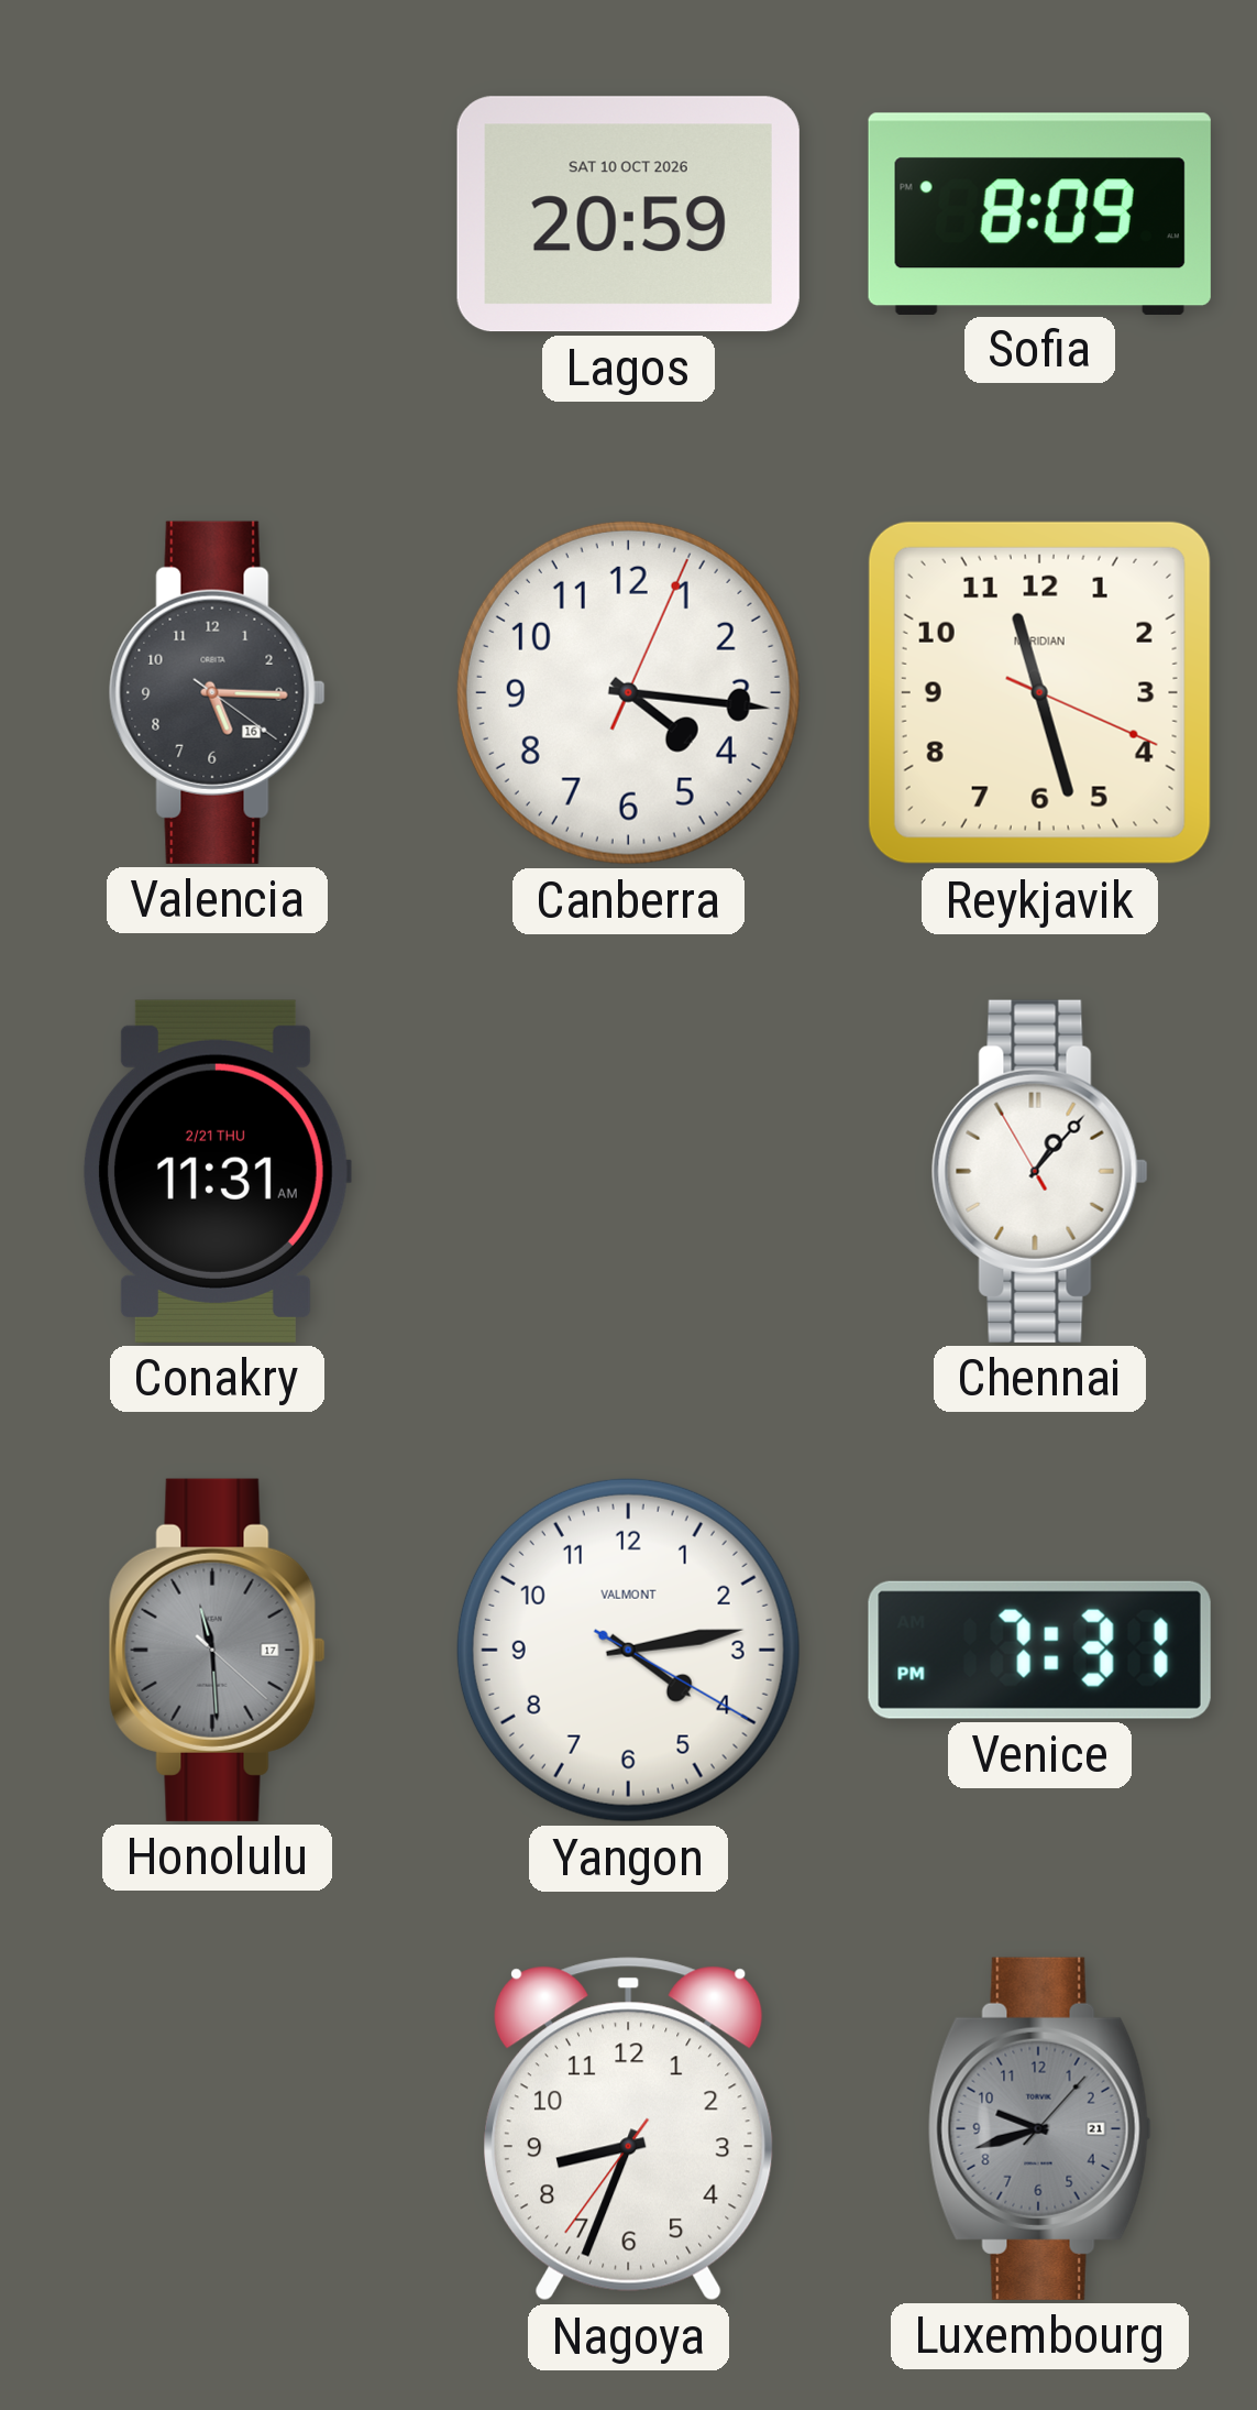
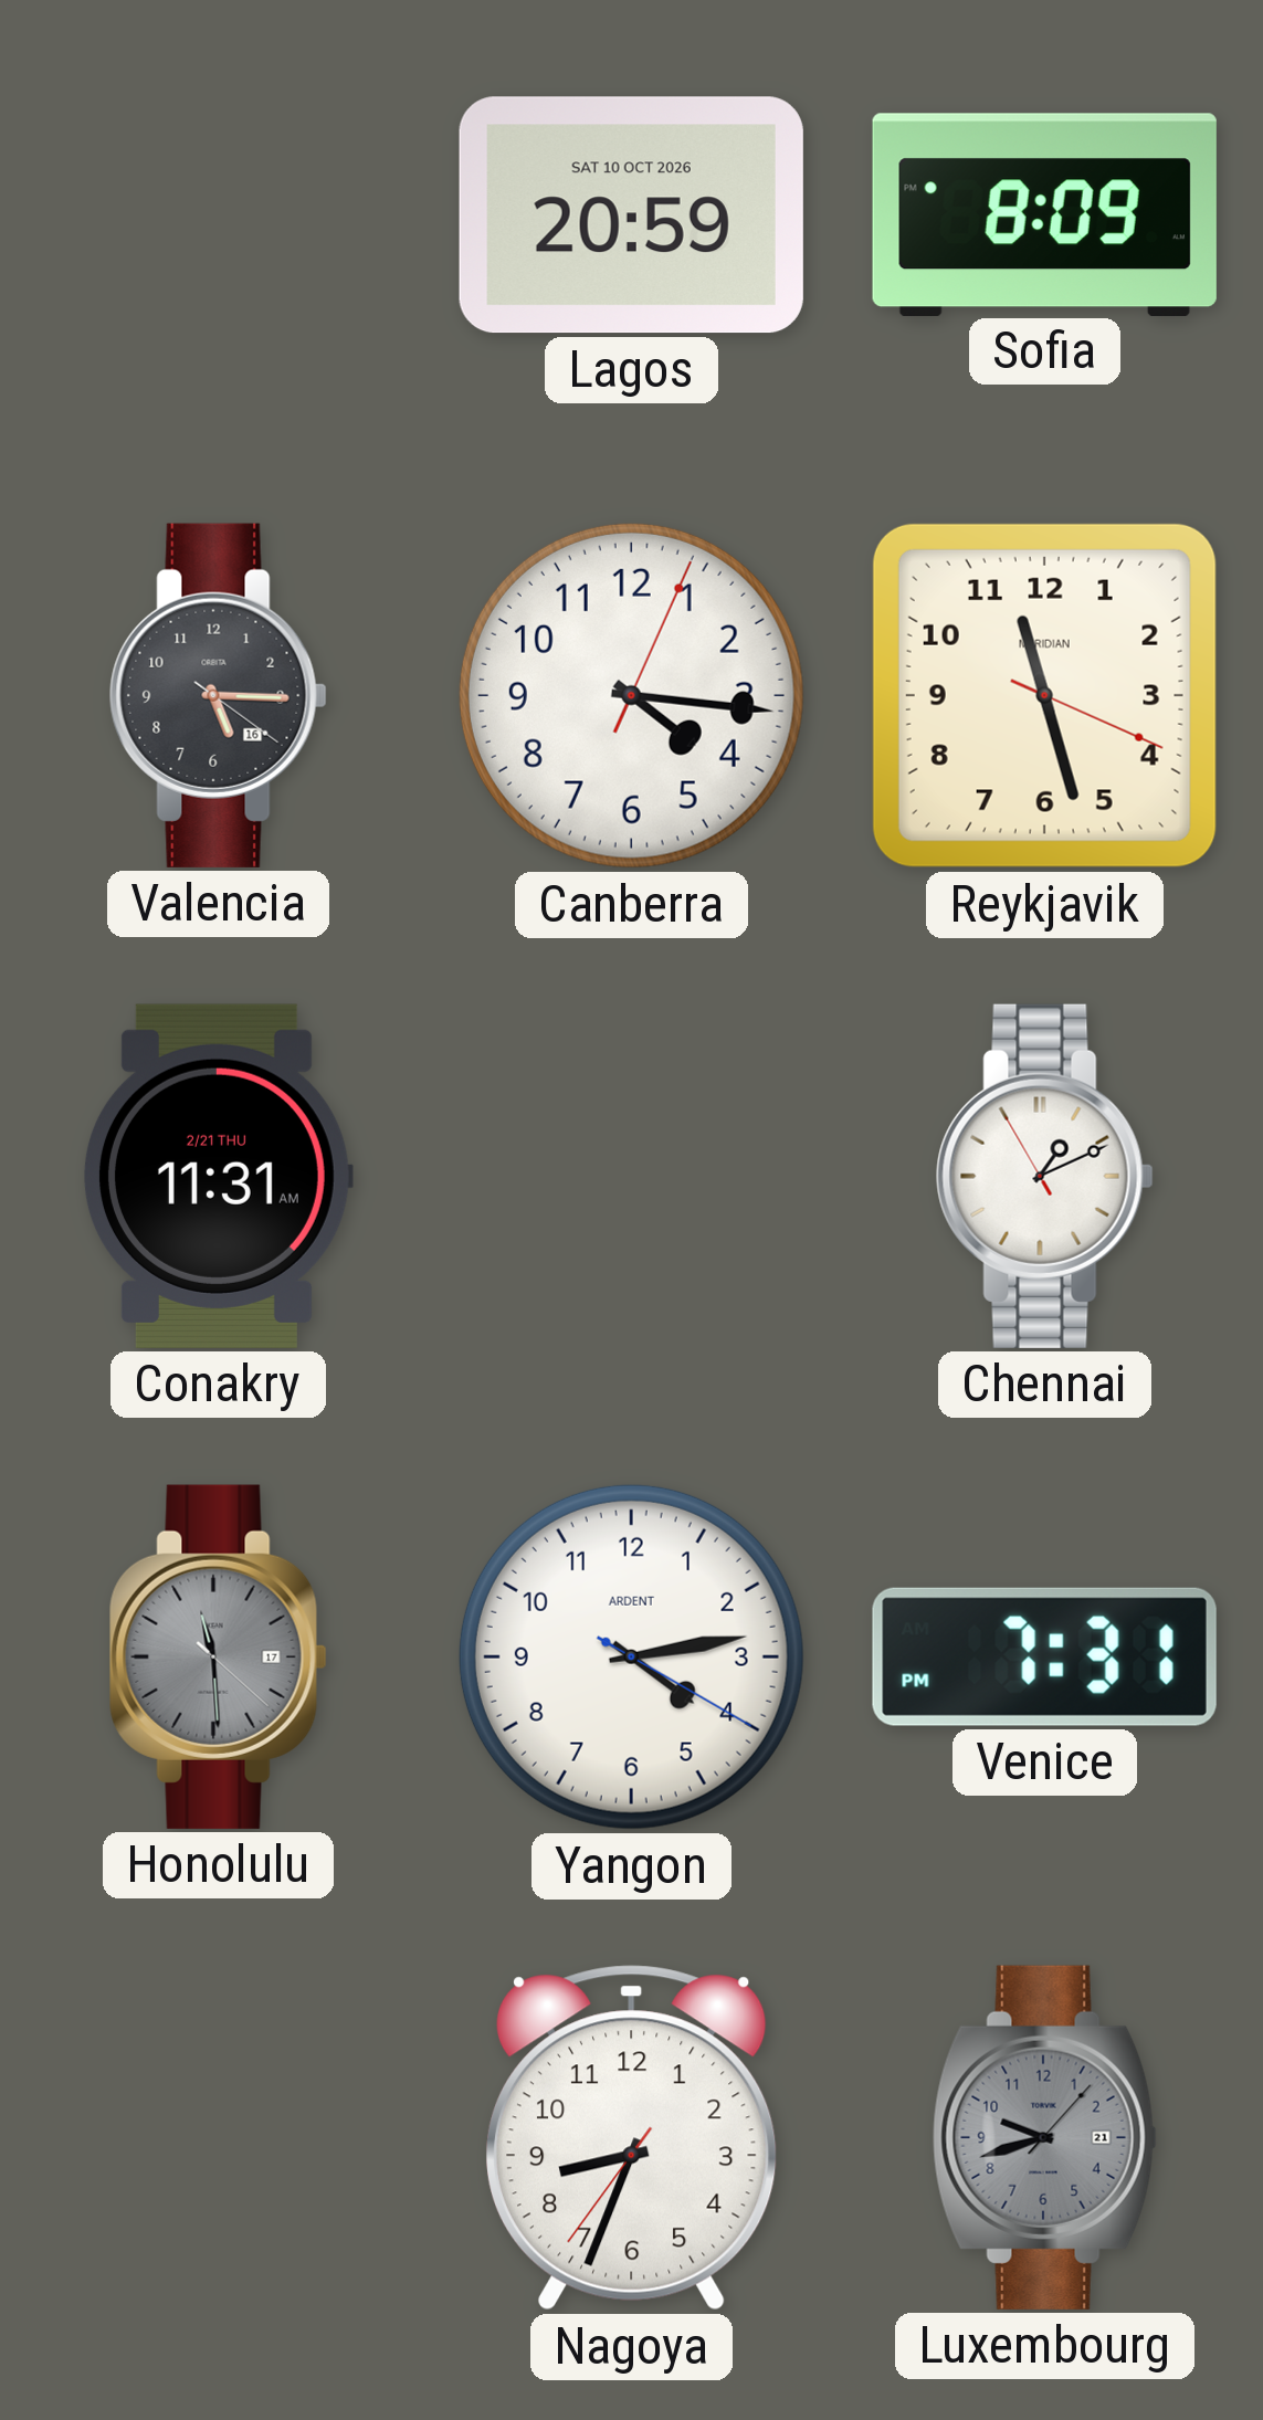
Chennai: 1:06 -> 1:10
Yangon brand: VALMONT -> ARDENT
